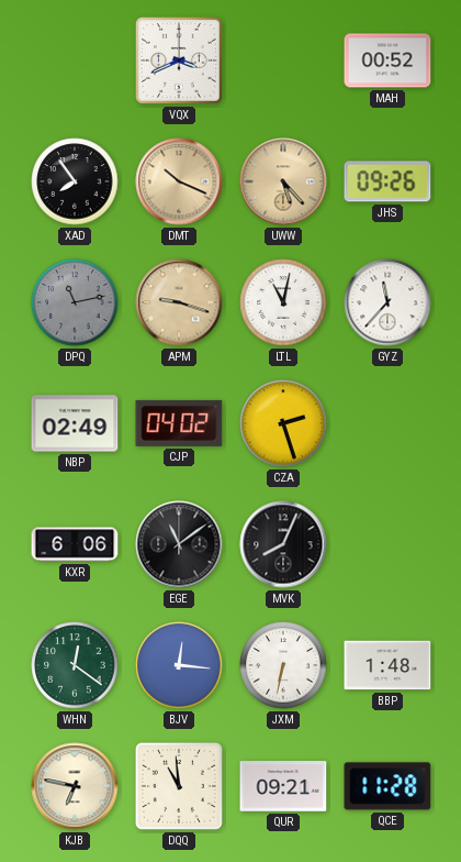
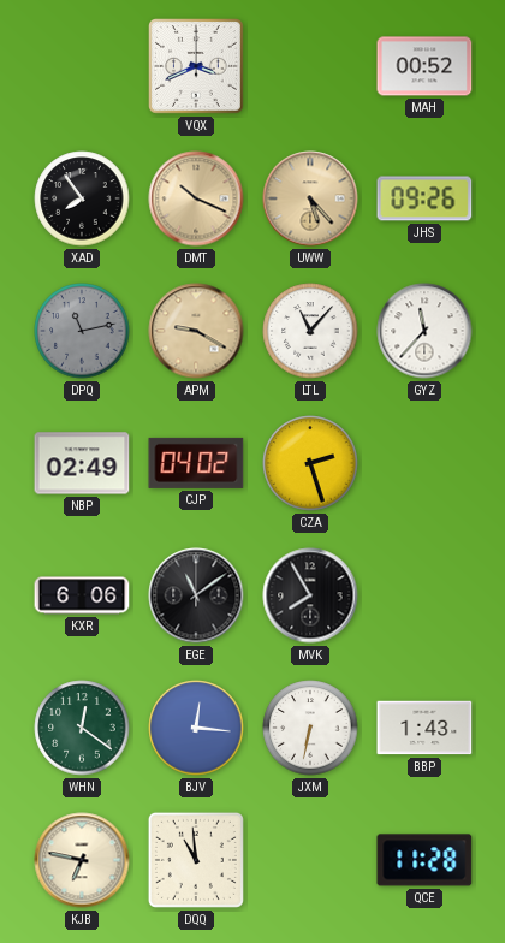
APM: 9:18 -> 9:20
LTL: 11:02 -> 11:07
MVK: 8:04 -> 7:55
BBP: 1:48 -> 1:43
QUR: 09:21 -> none
